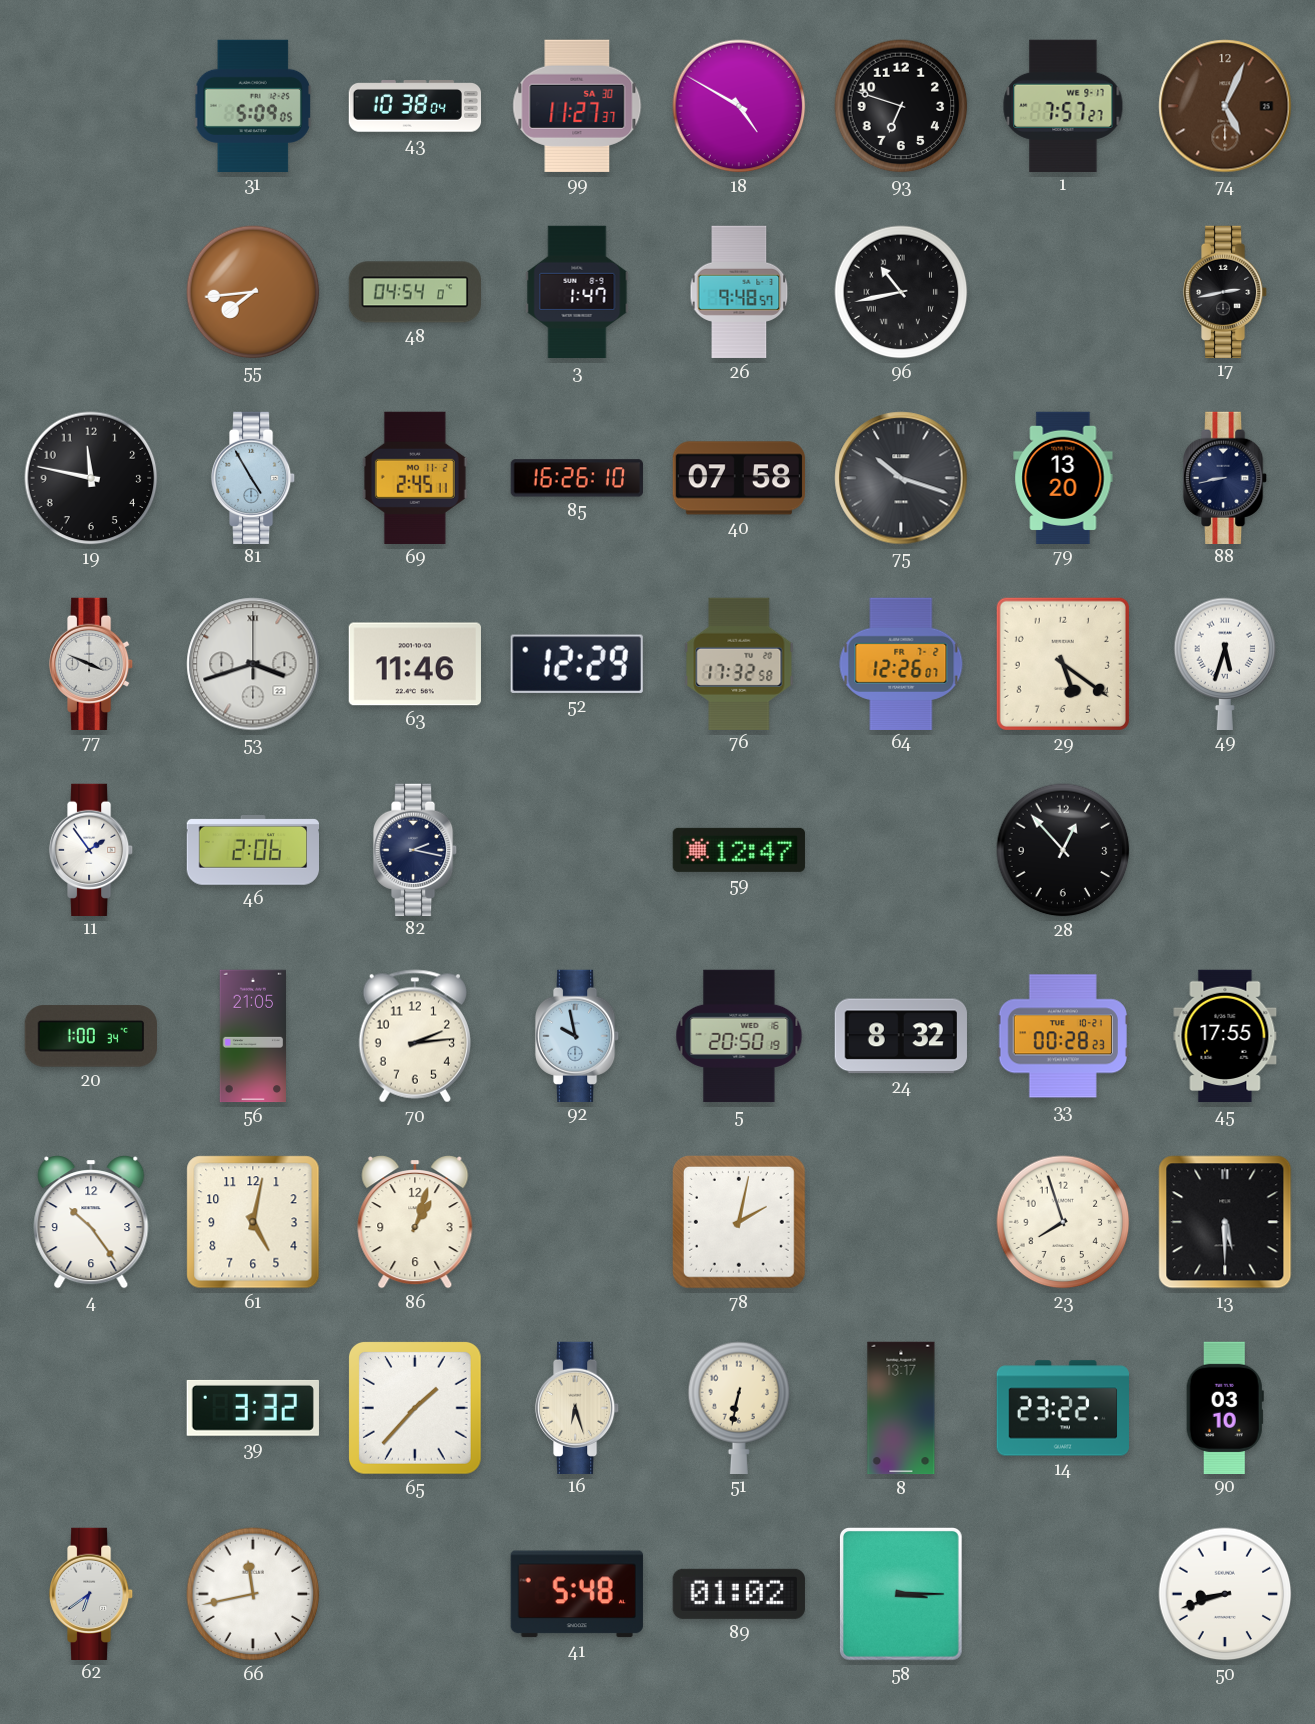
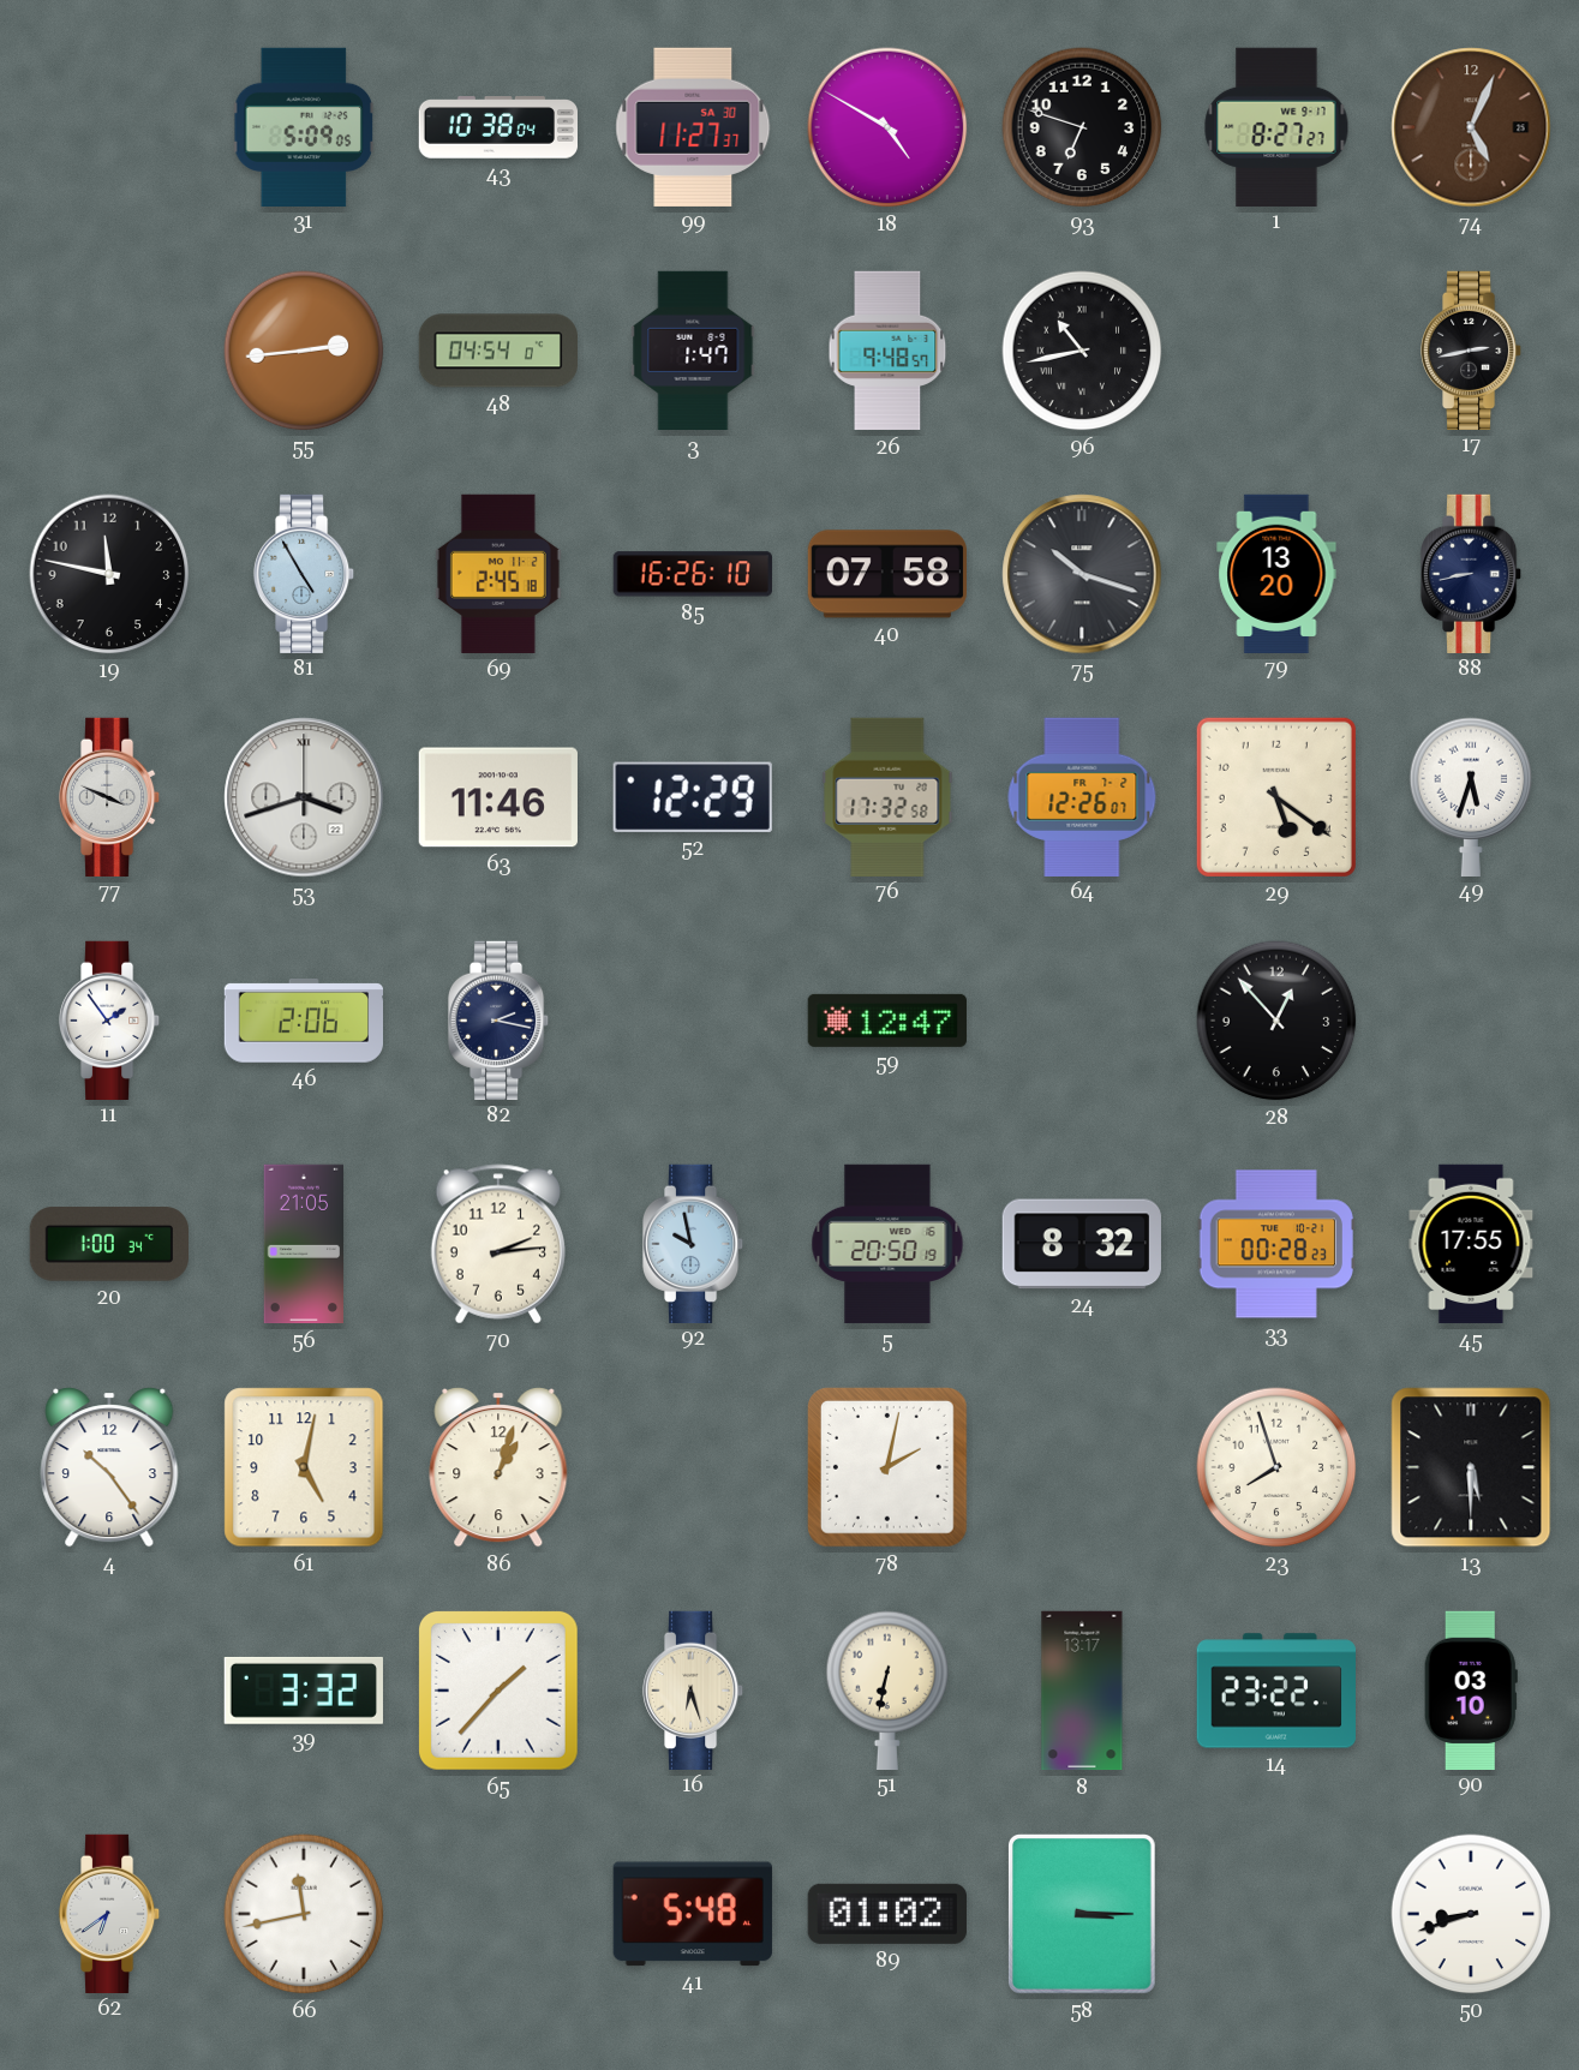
1: 7:57 -> 8:27
55: 7:44 -> 2:44
69: 2:45:11 -> 2:45:18
